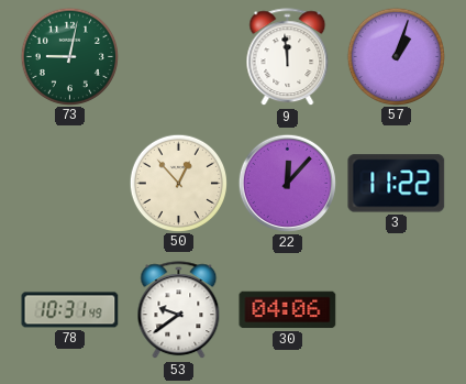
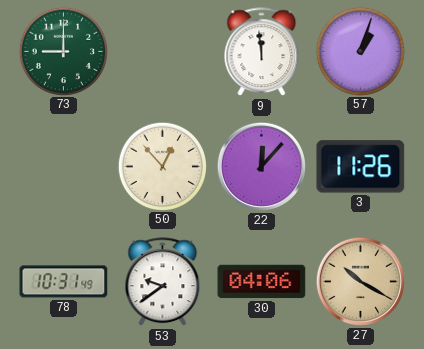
73: 9:02 -> 9:00
3: 11:22 -> 11:26
27: none -> 10:20
